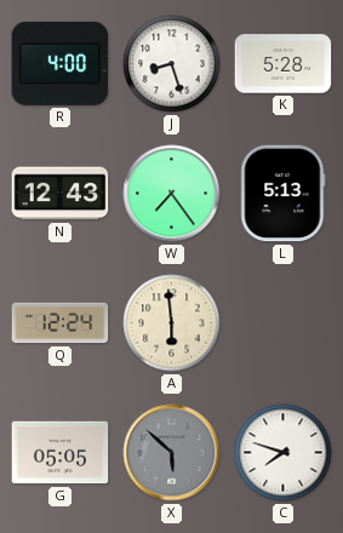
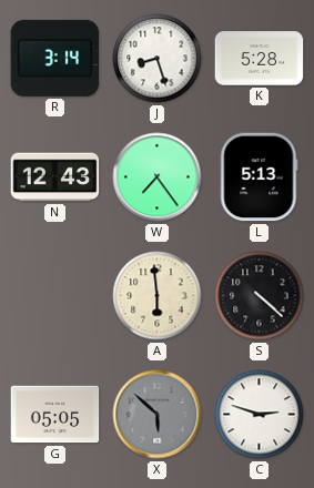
R: 4:00 -> 3:14
Q: 12:24 -> none
S: none -> 4:22
C: 7:48 -> 2:48
